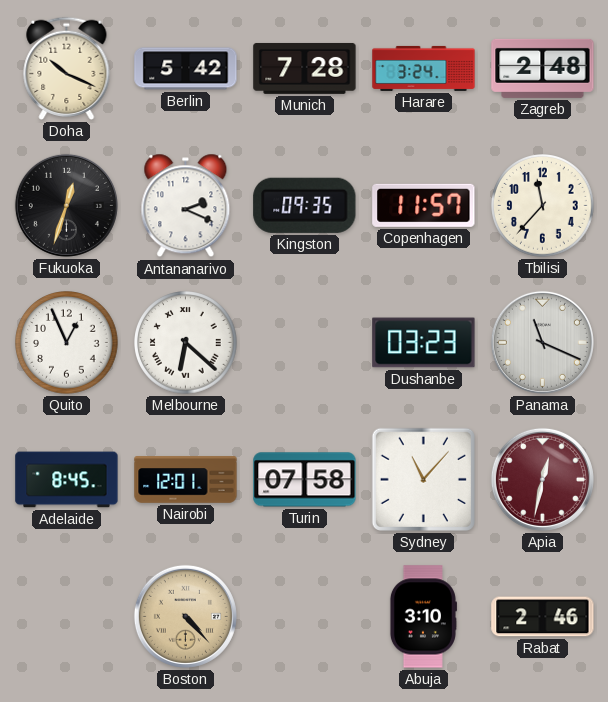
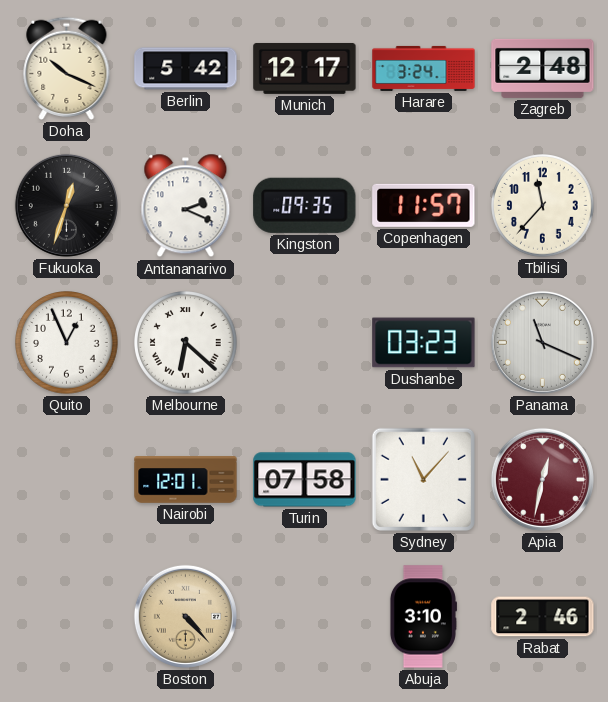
Munich: 7:28 -> 12:17
Adelaide: 8:45 -> none
